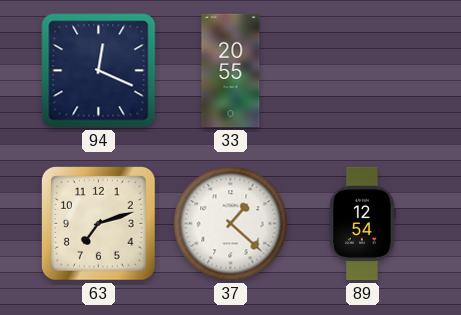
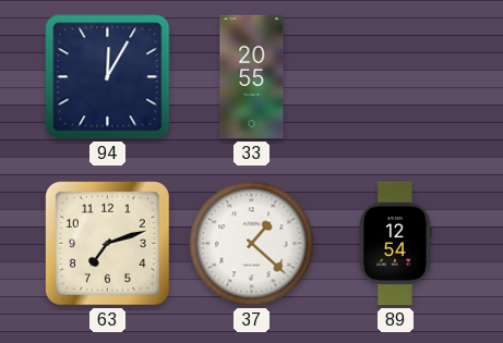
94: 12:19 -> 12:05
